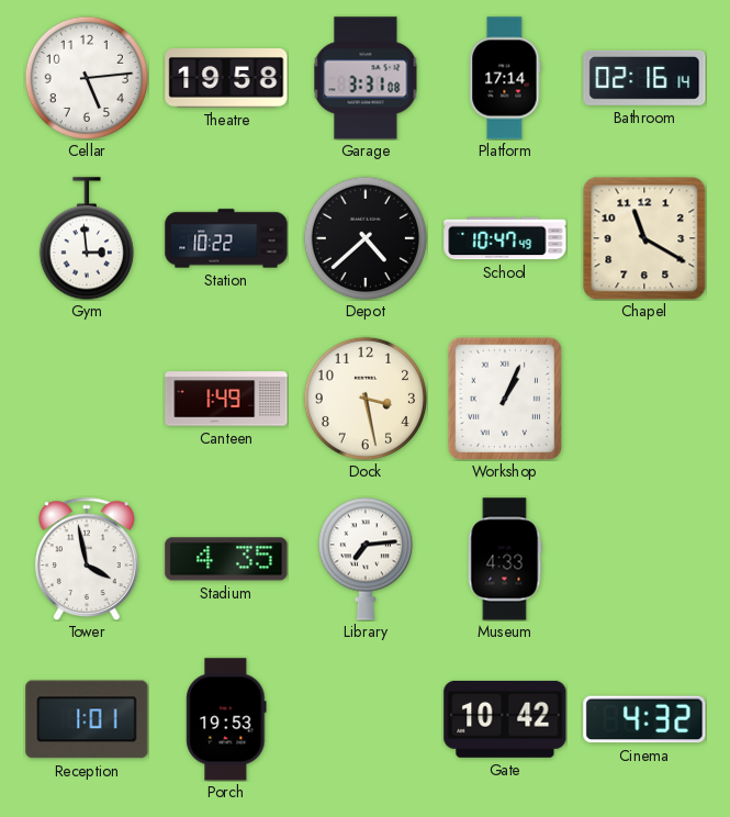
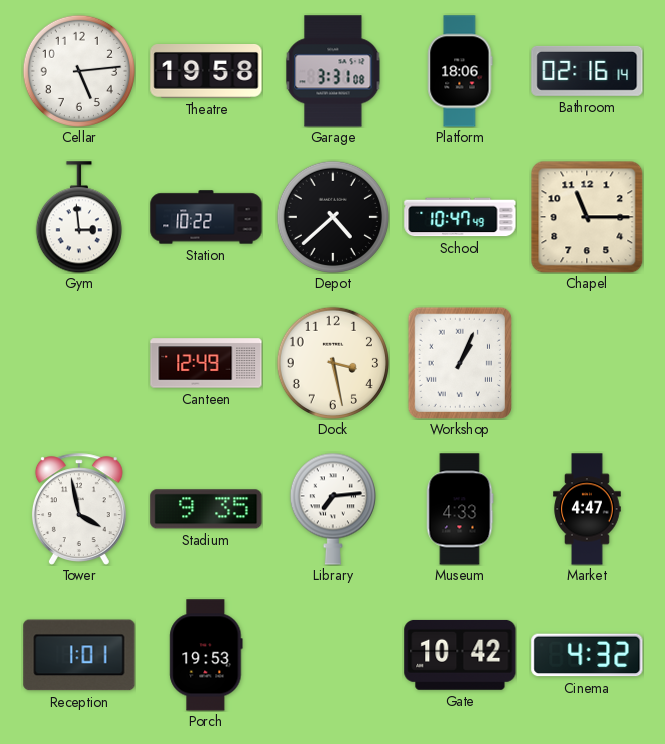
Platform: 17:14 -> 18:06
Chapel: 11:20 -> 11:15
Canteen: 1:49 -> 12:49
Stadium: 4:35 -> 9:35
Market: none -> 4:47
